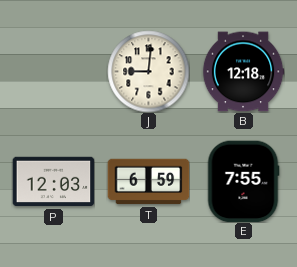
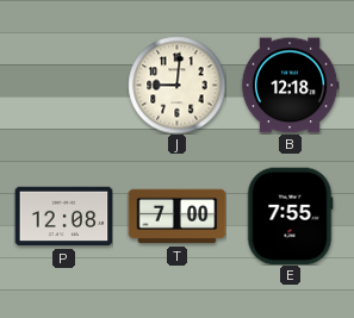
P: 12:03 -> 12:08
T: 6:59 -> 7:00
